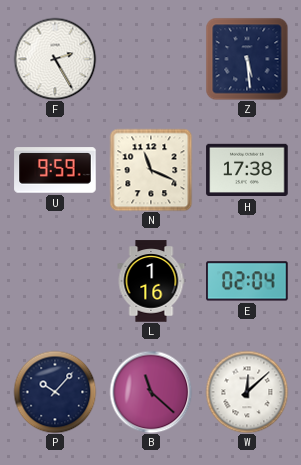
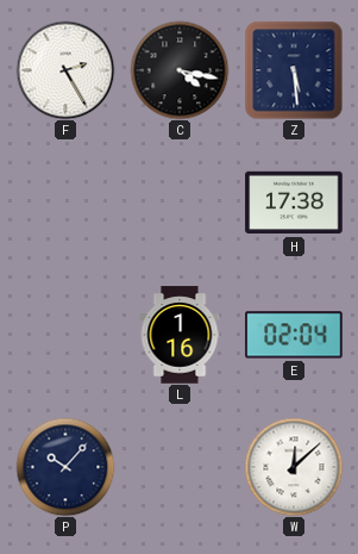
C: none -> 4:17
U: 9:59 -> none
N: 11:19 -> none
B: 11:22 -> none
